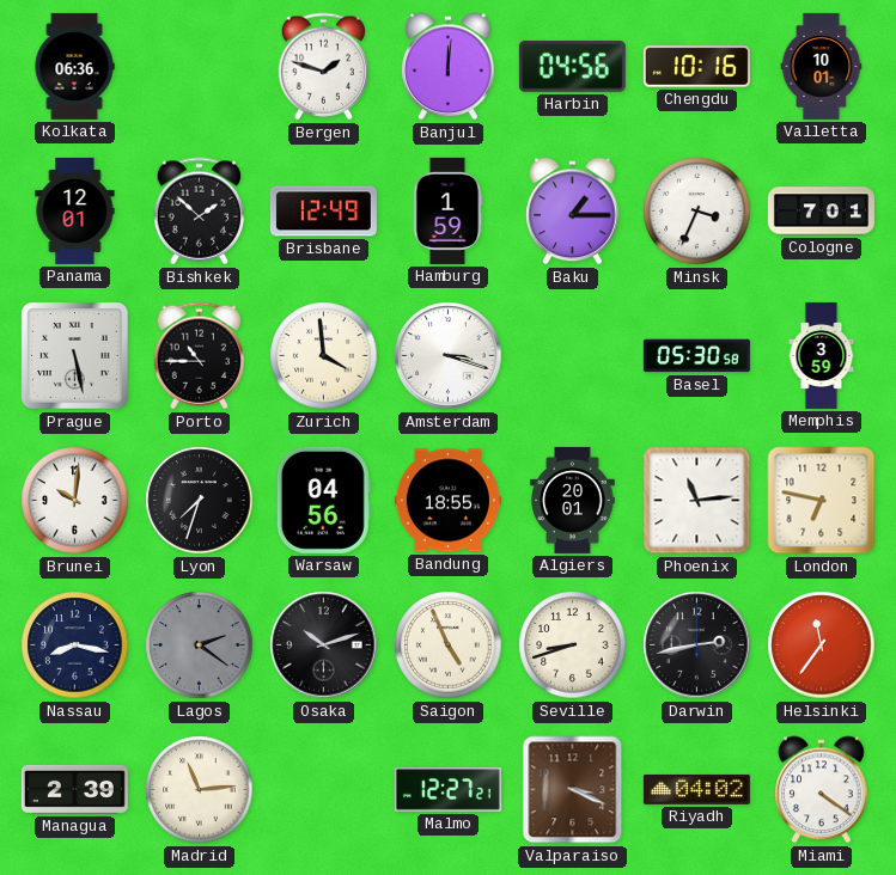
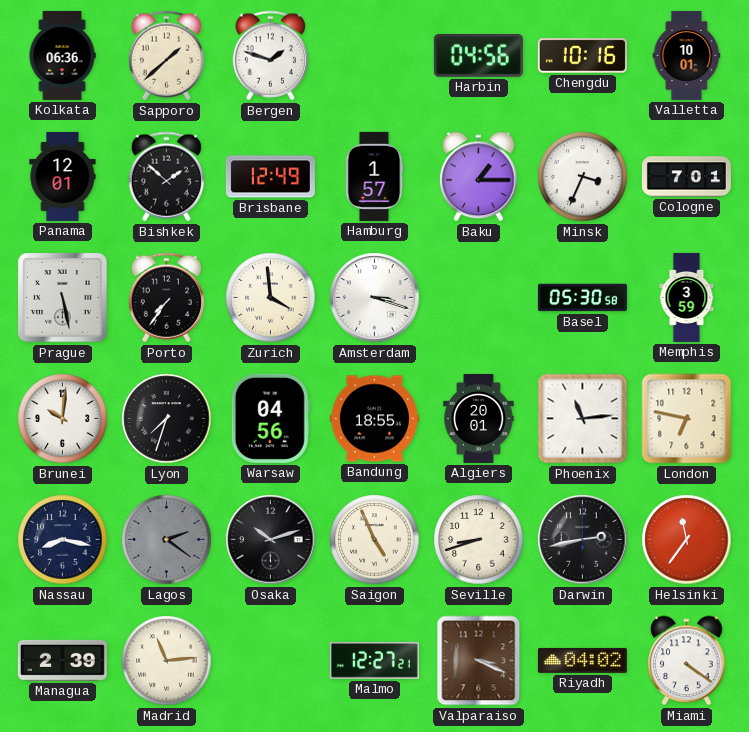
Sapporo: none -> 1:38
Banjul: 12:01 -> none
Hamburg: 1:59 -> 1:57
Porto: 10:45 -> 7:36
